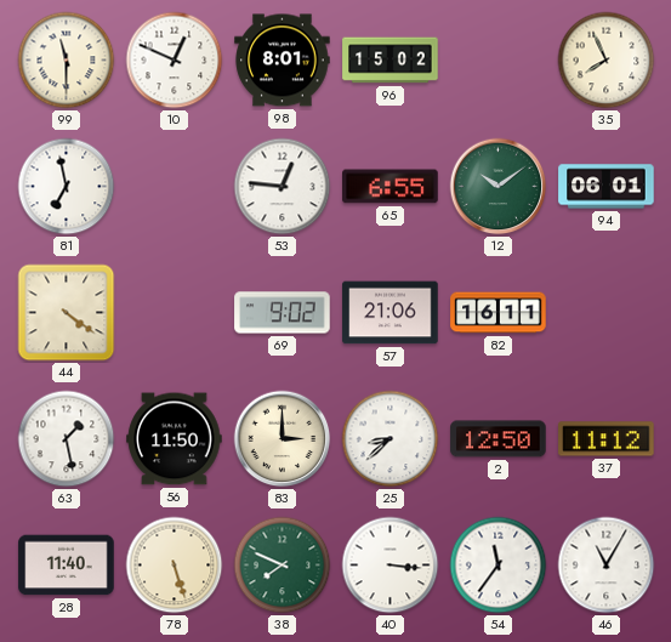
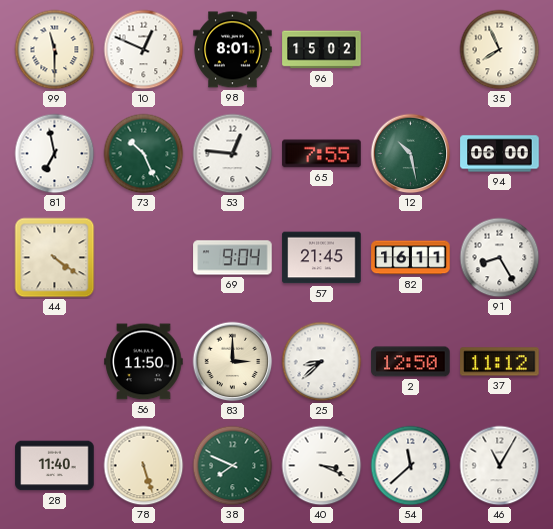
73: none -> 10:26
65: 6:55 -> 7:55
12: 10:09 -> 10:28
94: 06:01 -> 06:00
69: 9:02 -> 9:04
57: 21:06 -> 21:45
91: none -> 8:25
63: 1:28 -> none
40: 3:16 -> 3:19
54: 11:36 -> 11:38
